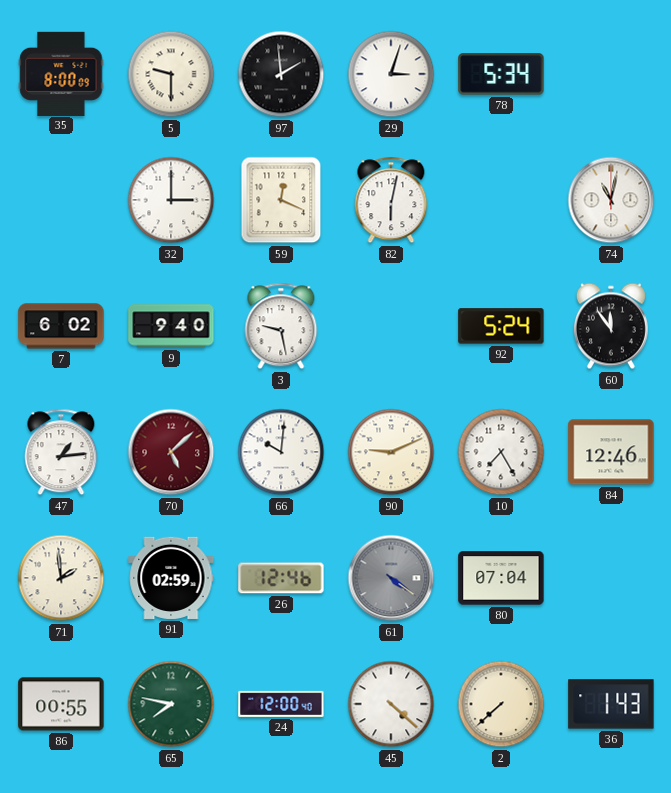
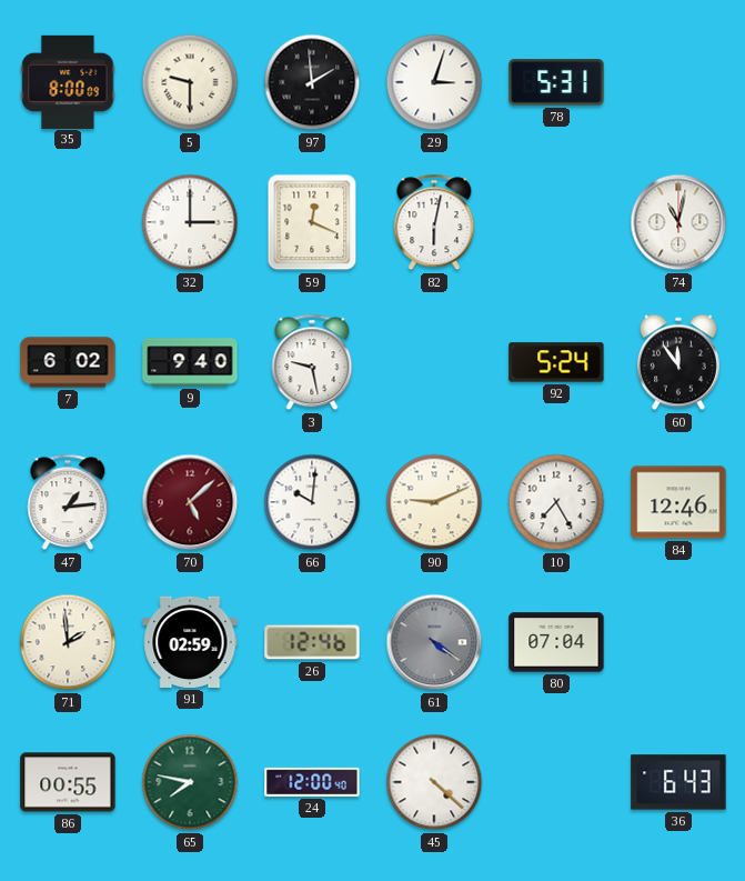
78: 5:34 -> 5:31
2: 7:38 -> none
36: 1:43 -> 6:43
